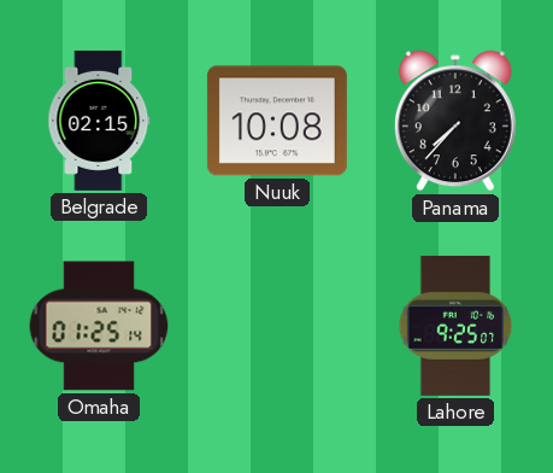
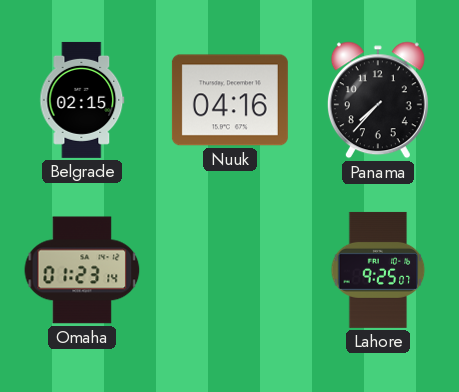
Nuuk: 10:08 -> 04:16
Omaha: 01:25 -> 01:23
